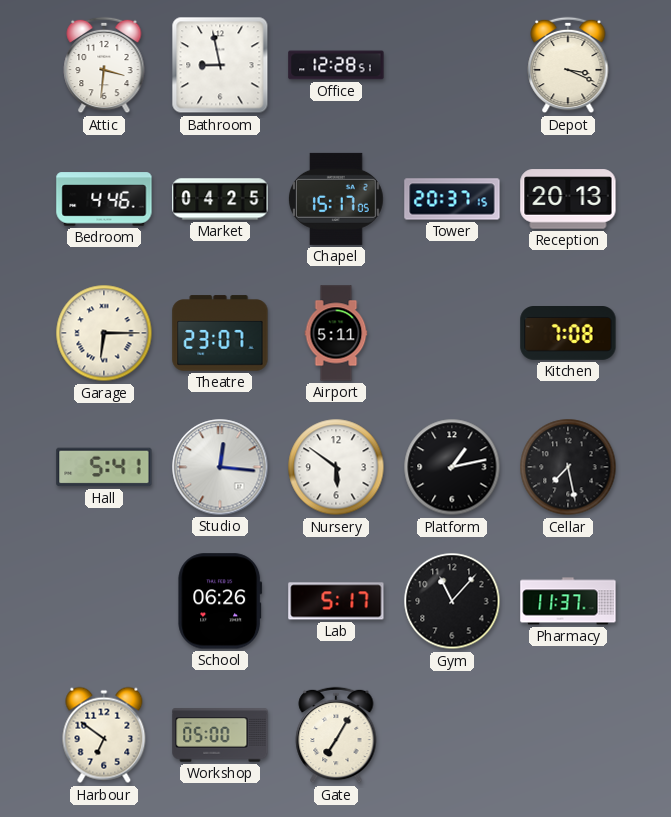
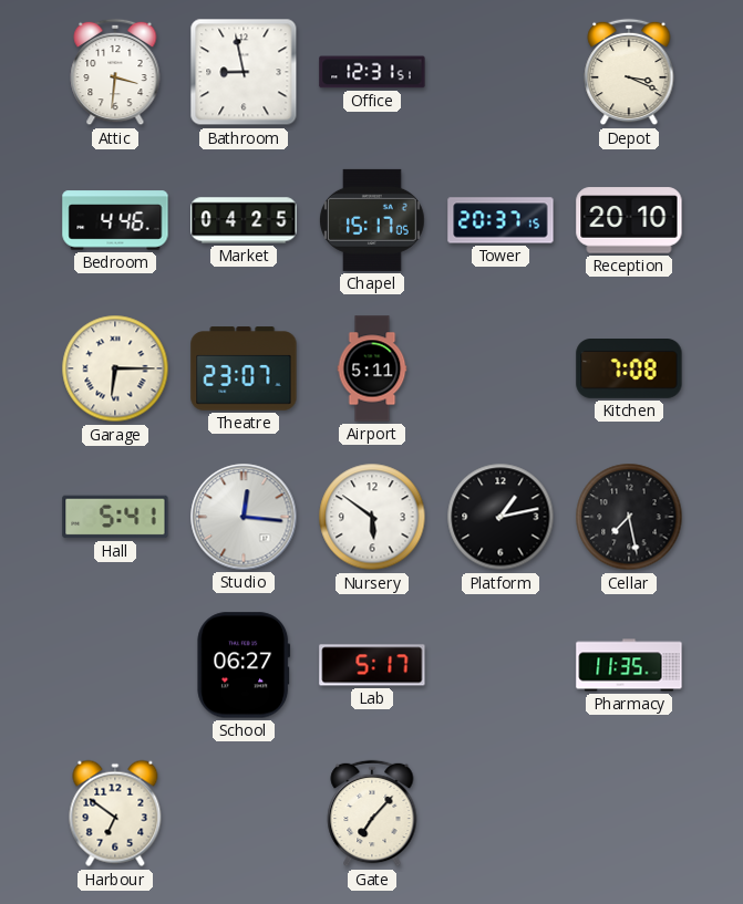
Office: 12:28 -> 12:31
Reception: 20:13 -> 20:10
School: 06:26 -> 06:27
Gym: 11:07 -> none
Pharmacy: 11:37 -> 11:35
Workshop: 05:00 -> none
Gate: 7:05 -> 7:07
